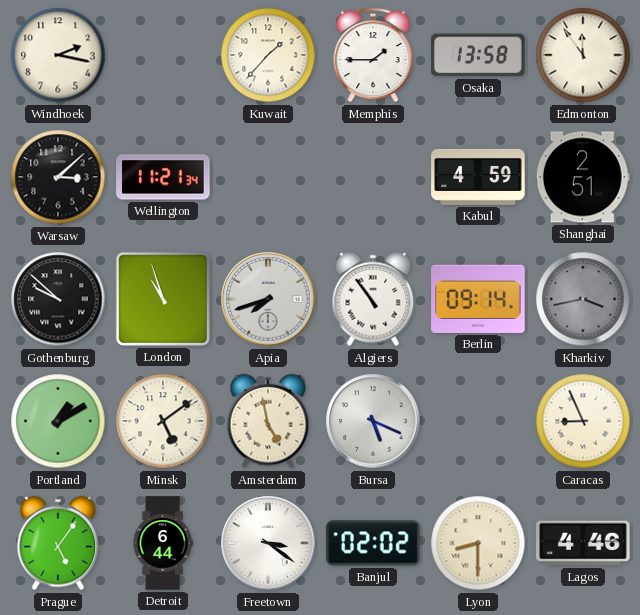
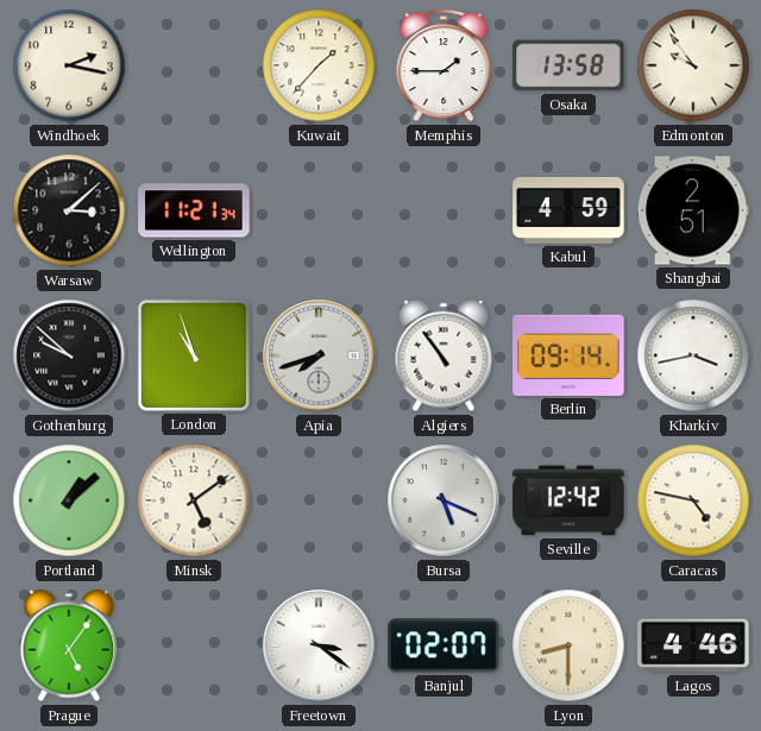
Edmonton: 11:54 -> 9:54
Kharkiv dial: grey -> white
Portland: 1:10 -> 1:08
Amsterdam: 4:58 -> none
Seville: none -> 12:42
Caracas: 8:56 -> 4:47
Detroit: 6:44 -> none
Banjul: 02:02 -> 02:07
